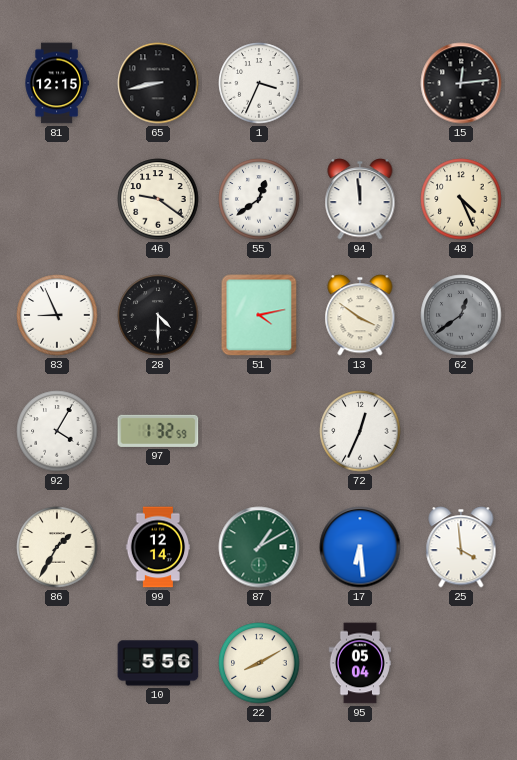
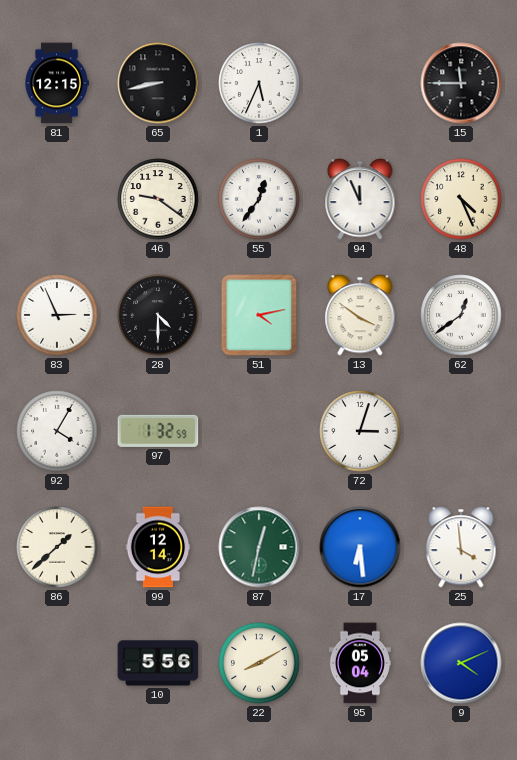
1: 3:34 -> 5:34
15: 12:14 -> 11:45
55: 12:39 -> 12:36
94: 11:59 -> 11:56
83: 8:56 -> 2:56
62 dial: grey -> white
72: 12:34 -> 3:03
86: 1:35 -> 1:38
87: 1:10 -> 12:32
9: none -> 4:11
